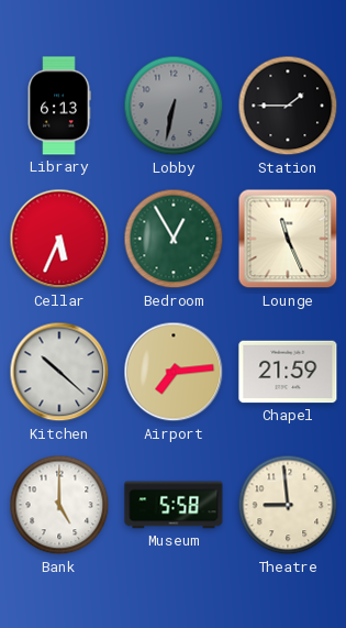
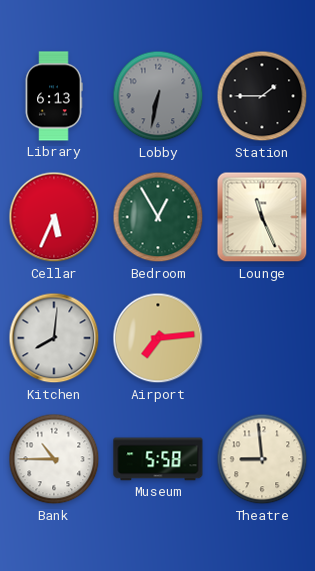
Kitchen: 10:22 -> 8:01
Chapel: 21:59 -> none
Bank: 5:00 -> 10:45
